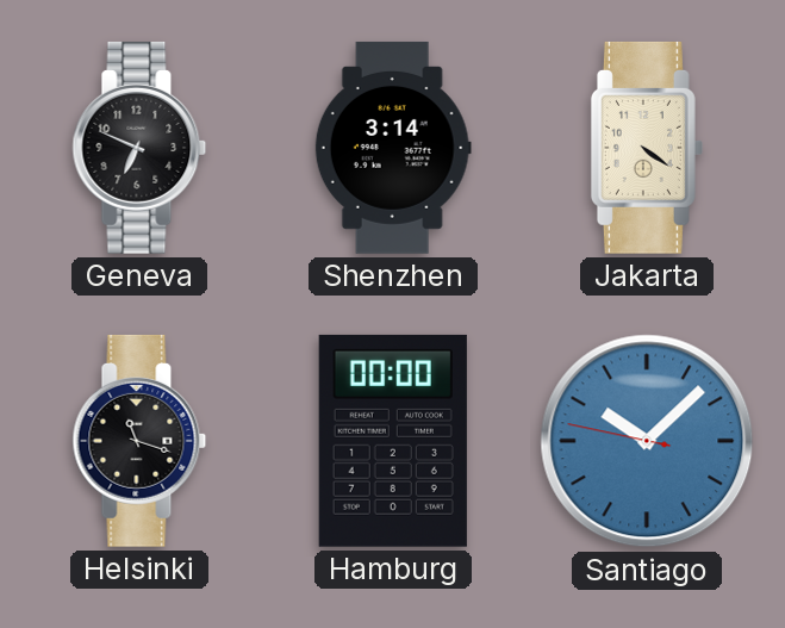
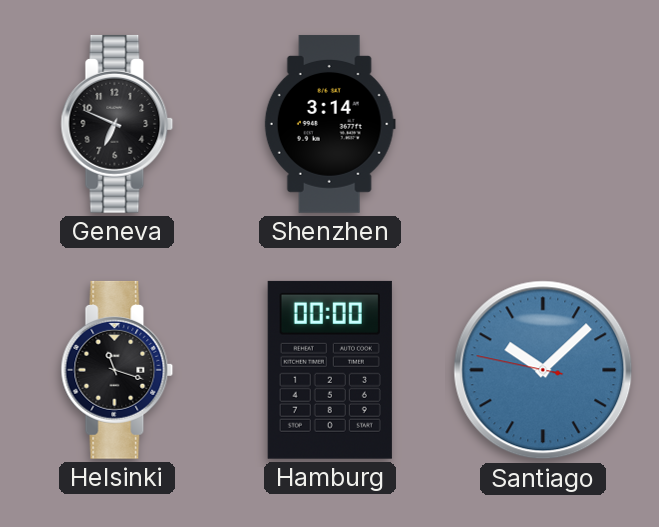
Jakarta: 4:21 -> none
